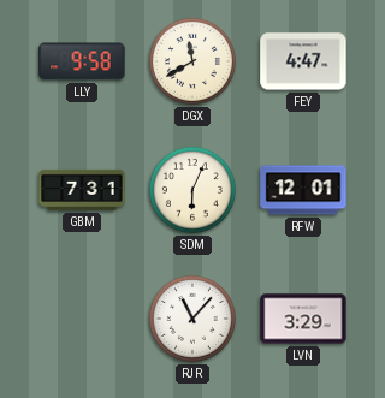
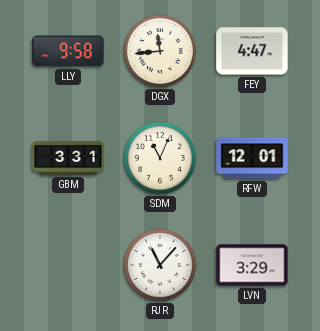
DGX: 11:40 -> 11:44
GBM: 7:31 -> 3:31
SDM: 6:04 -> 11:04
